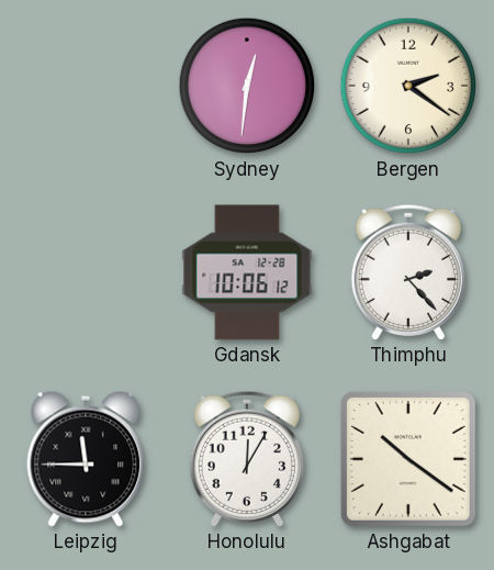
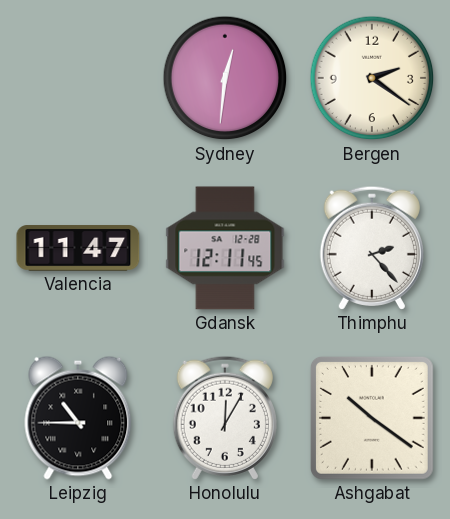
Valencia: none -> 11:47
Gdansk: 10:06 -> 12:11
Leipzig: 11:45 -> 10:45
